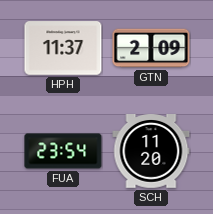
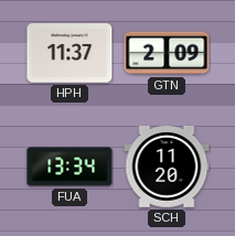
FUA: 23:54 -> 13:34
